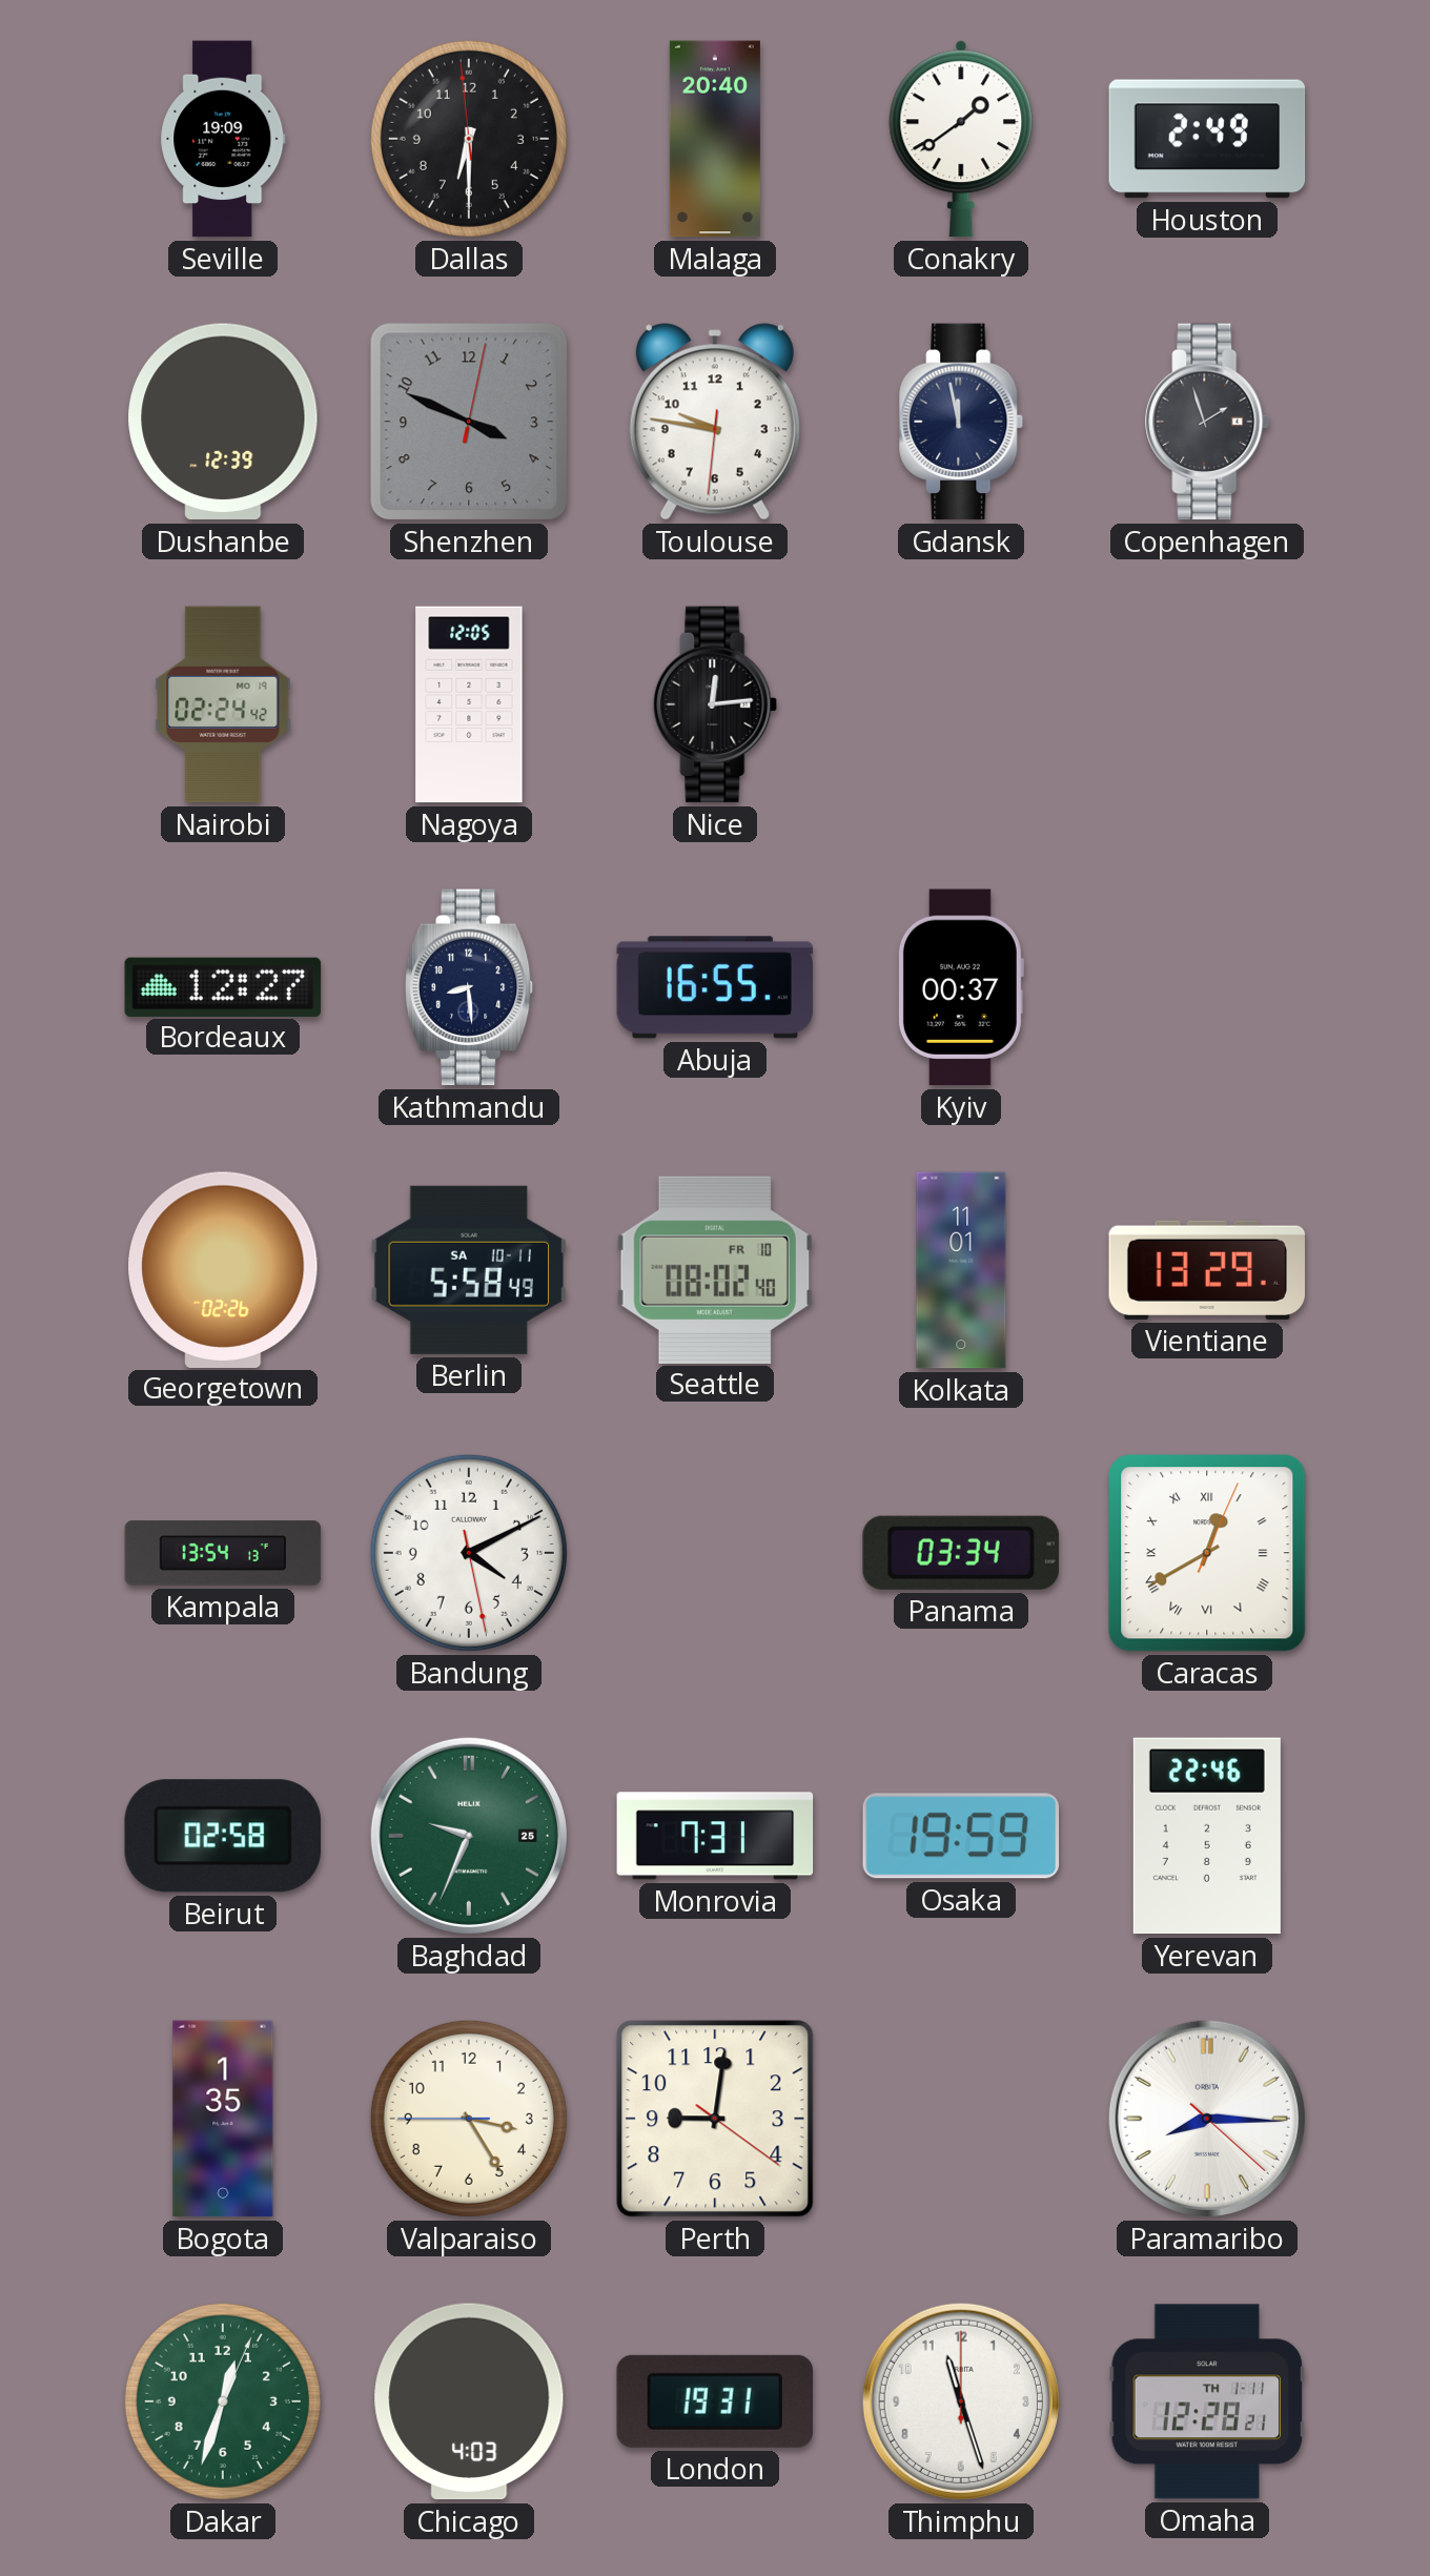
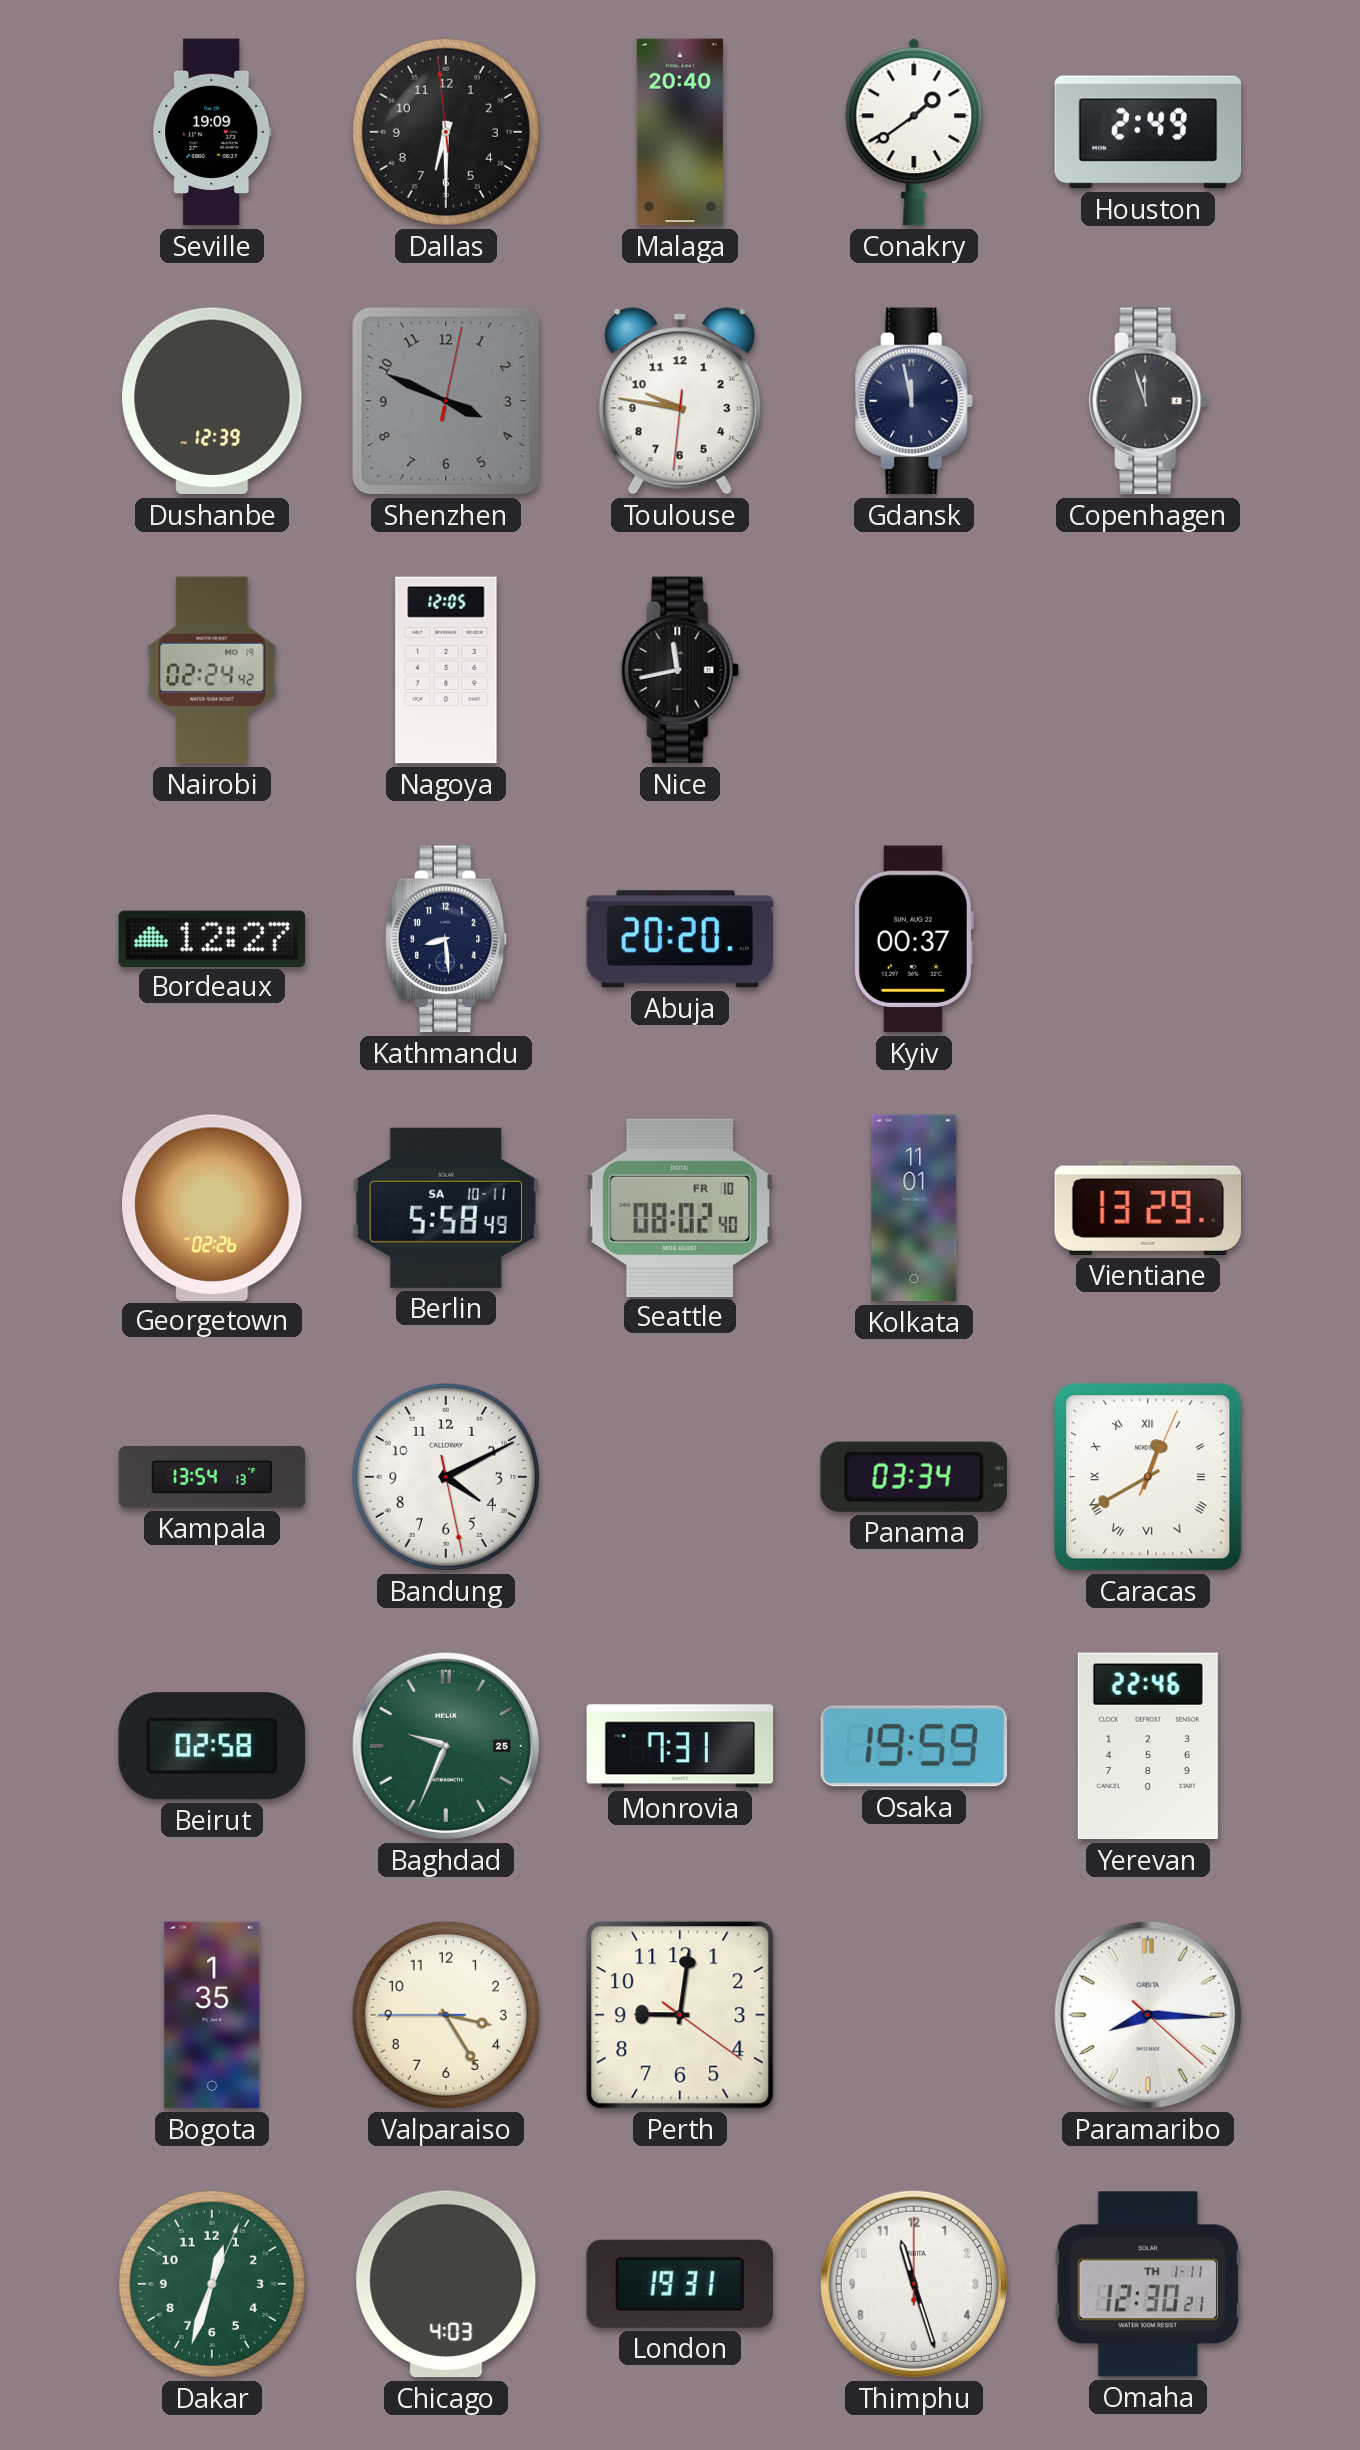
Copenhagen: 1:57 -> 11:57
Nice: 12:14 -> 11:43
Abuja: 16:55 -> 20:20
Omaha: 12:28 -> 12:30
